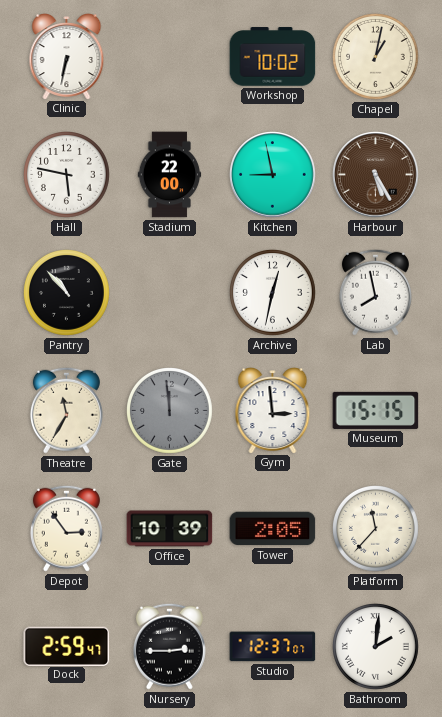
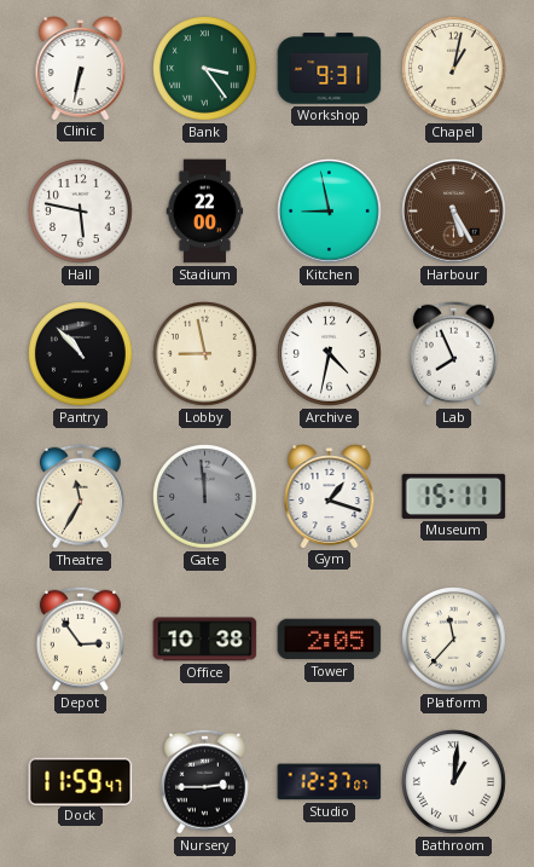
Bank: none -> 3:24
Workshop: 10:02 -> 9:31
Lobby: none -> 8:58
Archive: 12:32 -> 4:32
Lab: 7:58 -> 7:56
Gym: 2:59 -> 1:18
Museum: 15:15 -> 15:11
Office: 10:39 -> 10:38
Dock: 2:59 -> 11:59
Bathroom: 2:01 -> 1:01
